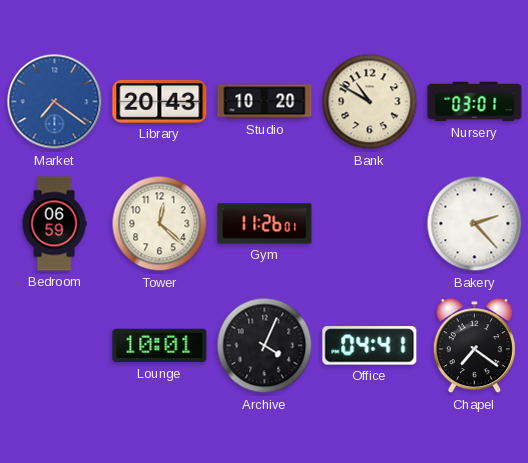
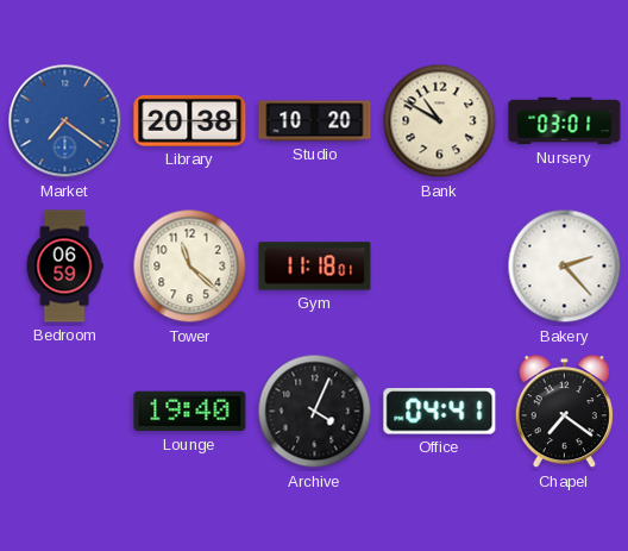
Library: 20:43 -> 20:38
Tower: 12:22 -> 11:22
Gym: 11:26 -> 11:18
Lounge: 10:01 -> 19:40
